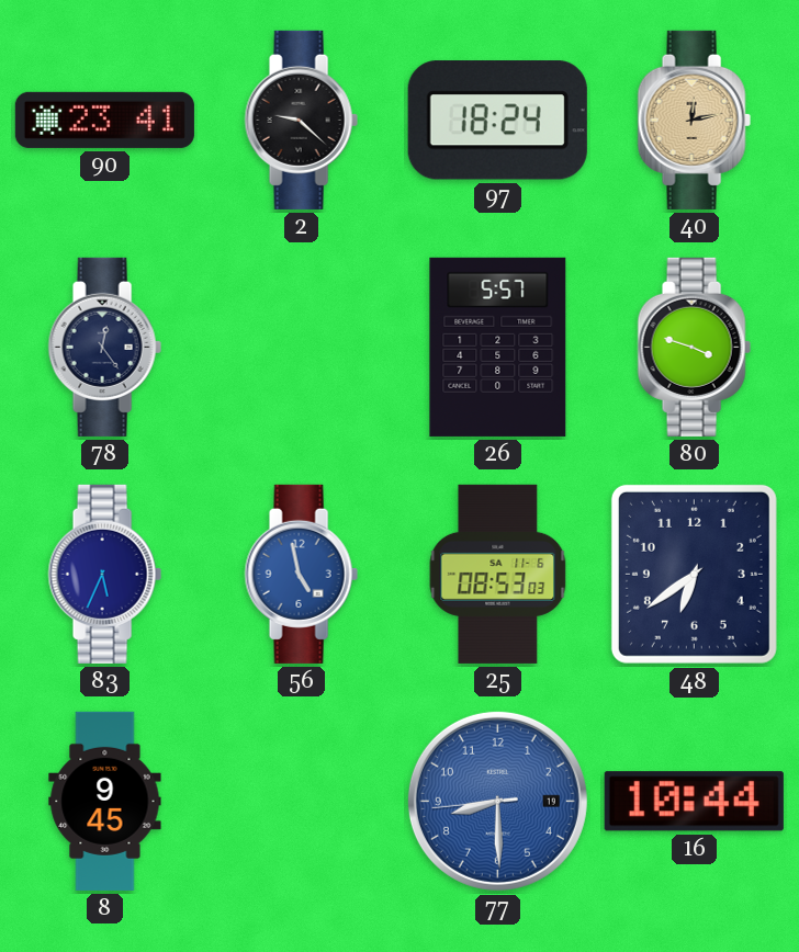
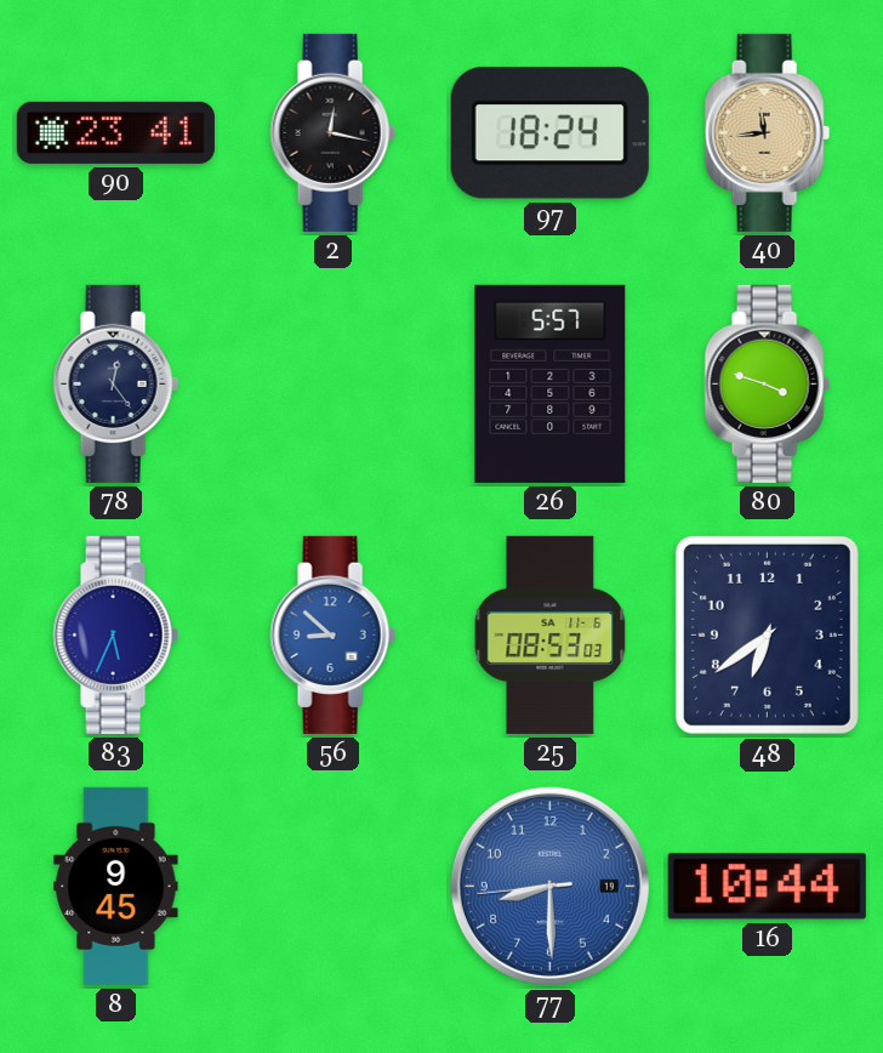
2: 9:22 -> 12:17
40: 12:13 -> 11:44
56: 4:58 -> 8:52
